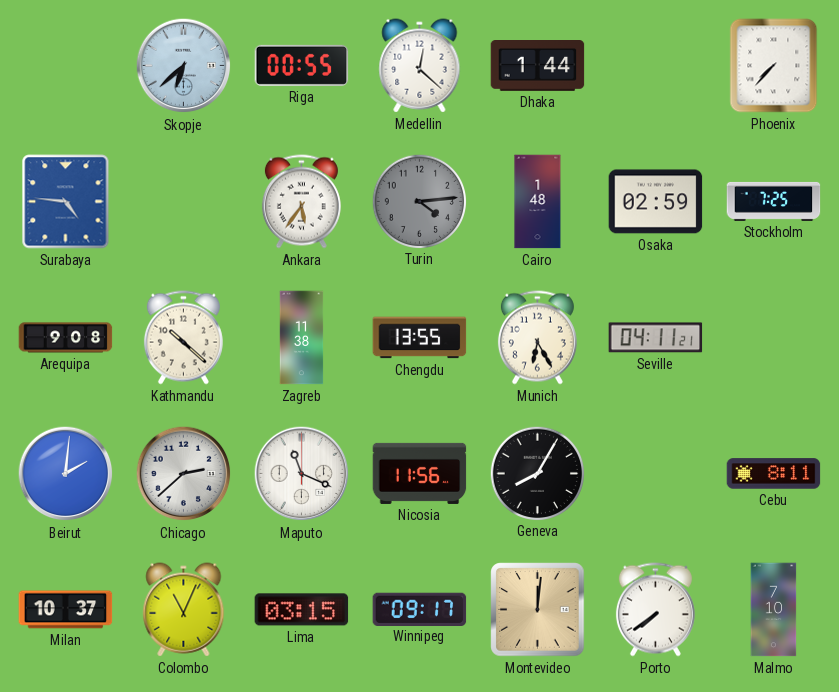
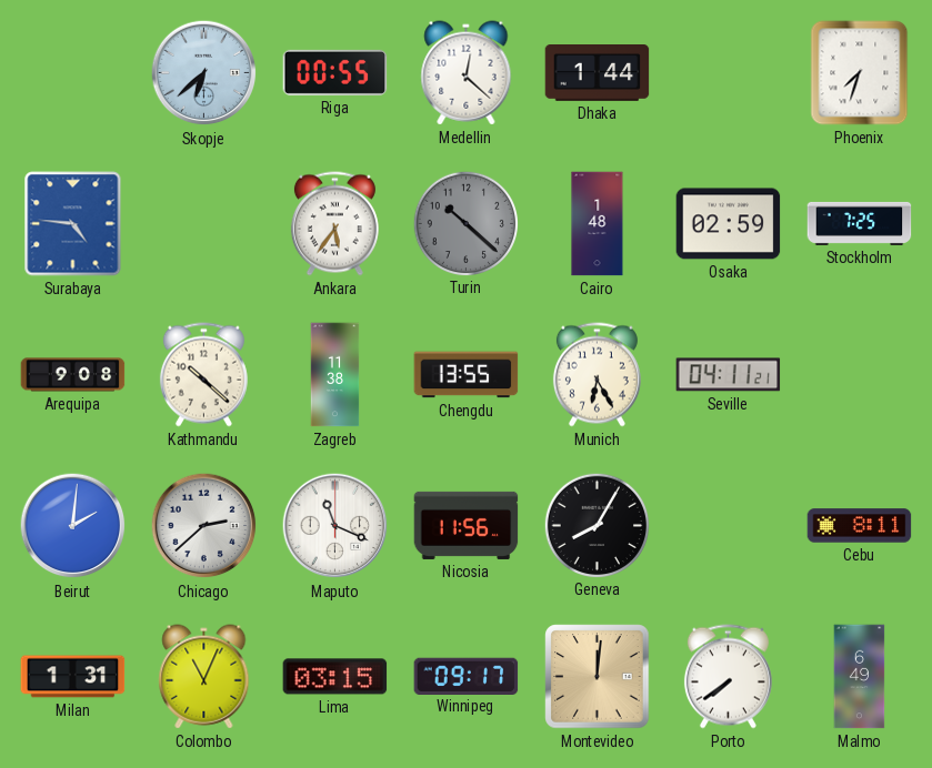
Phoenix: 7:37 -> 7:33
Turin: 4:14 -> 10:22
Milan: 10:37 -> 1:31
Malmo: 7:10 -> 6:49
